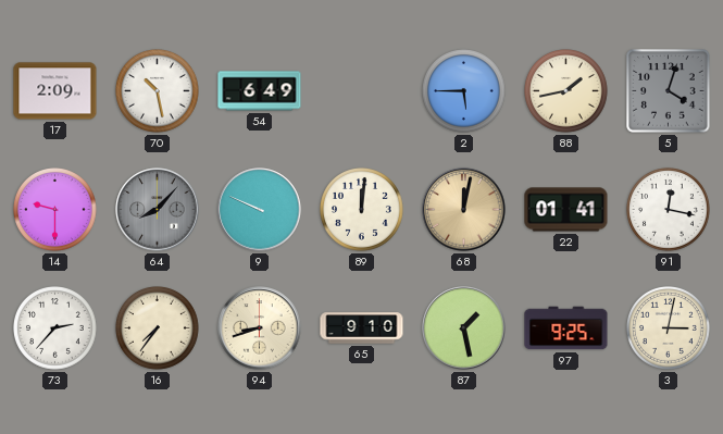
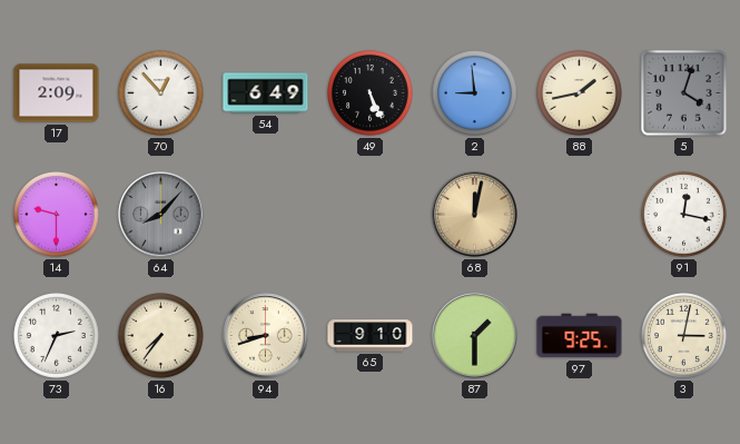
70: 10:28 -> 12:53
49: none -> 5:26
2: 5:45 -> 8:59
9: 9:49 -> none
89: 12:01 -> none
22: 01:41 -> none
73: 2:37 -> 2:34
87: 1:28 -> 1:30
